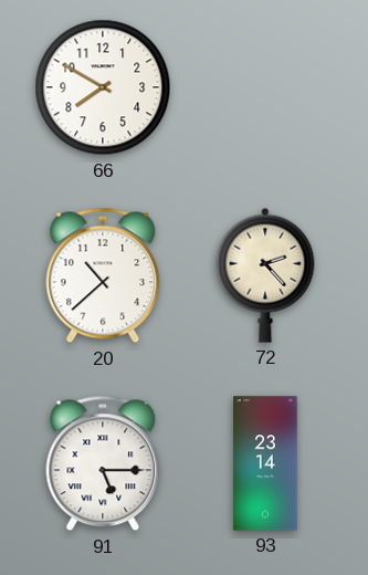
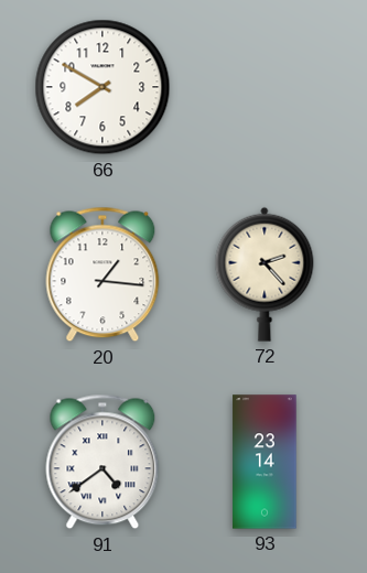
20: 10:38 -> 1:16
91: 5:15 -> 4:39
